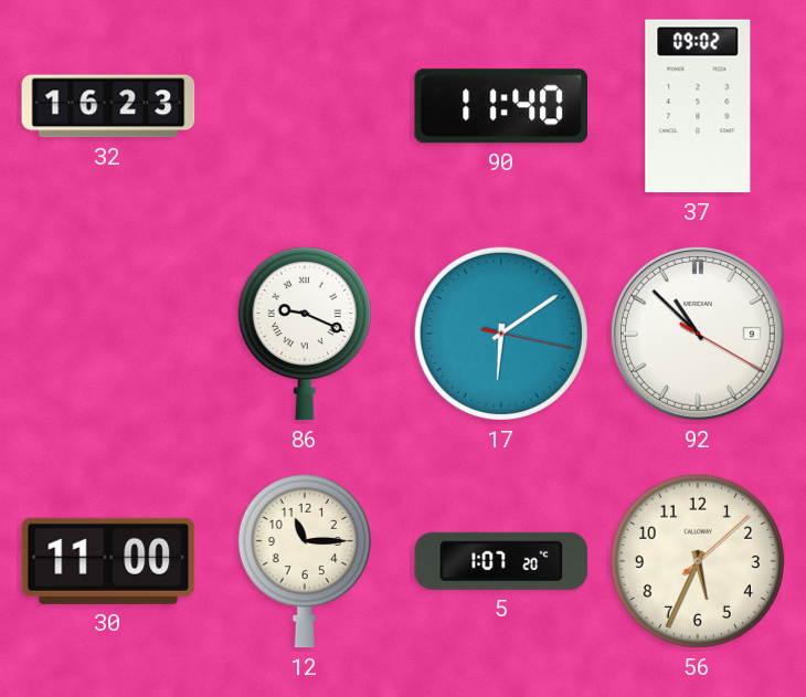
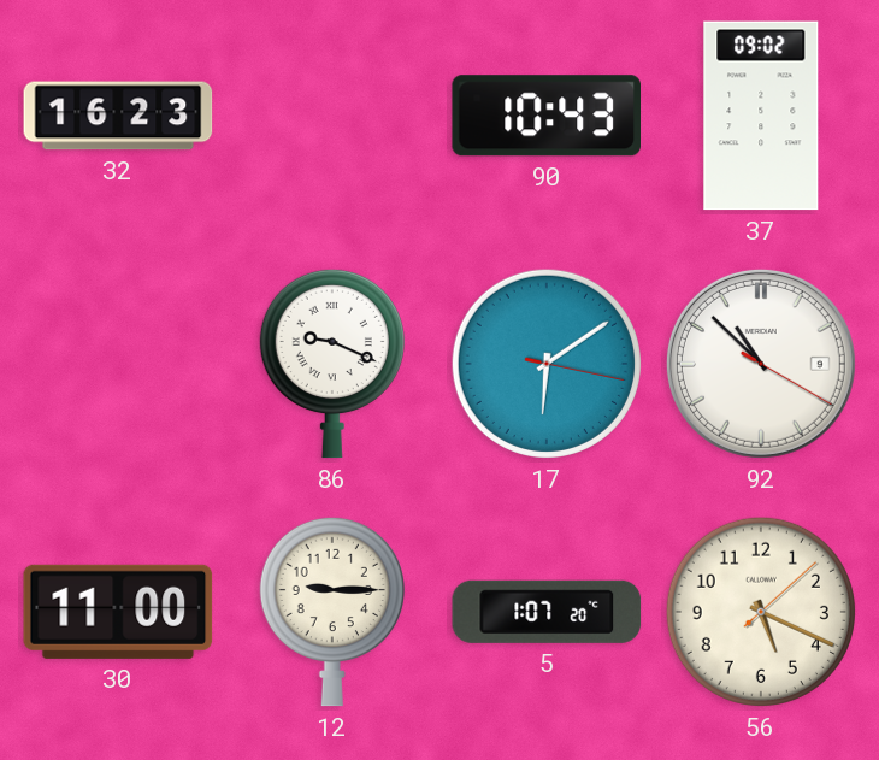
90: 11:40 -> 10:43
12: 11:15 -> 9:15
56: 5:34 -> 5:19
